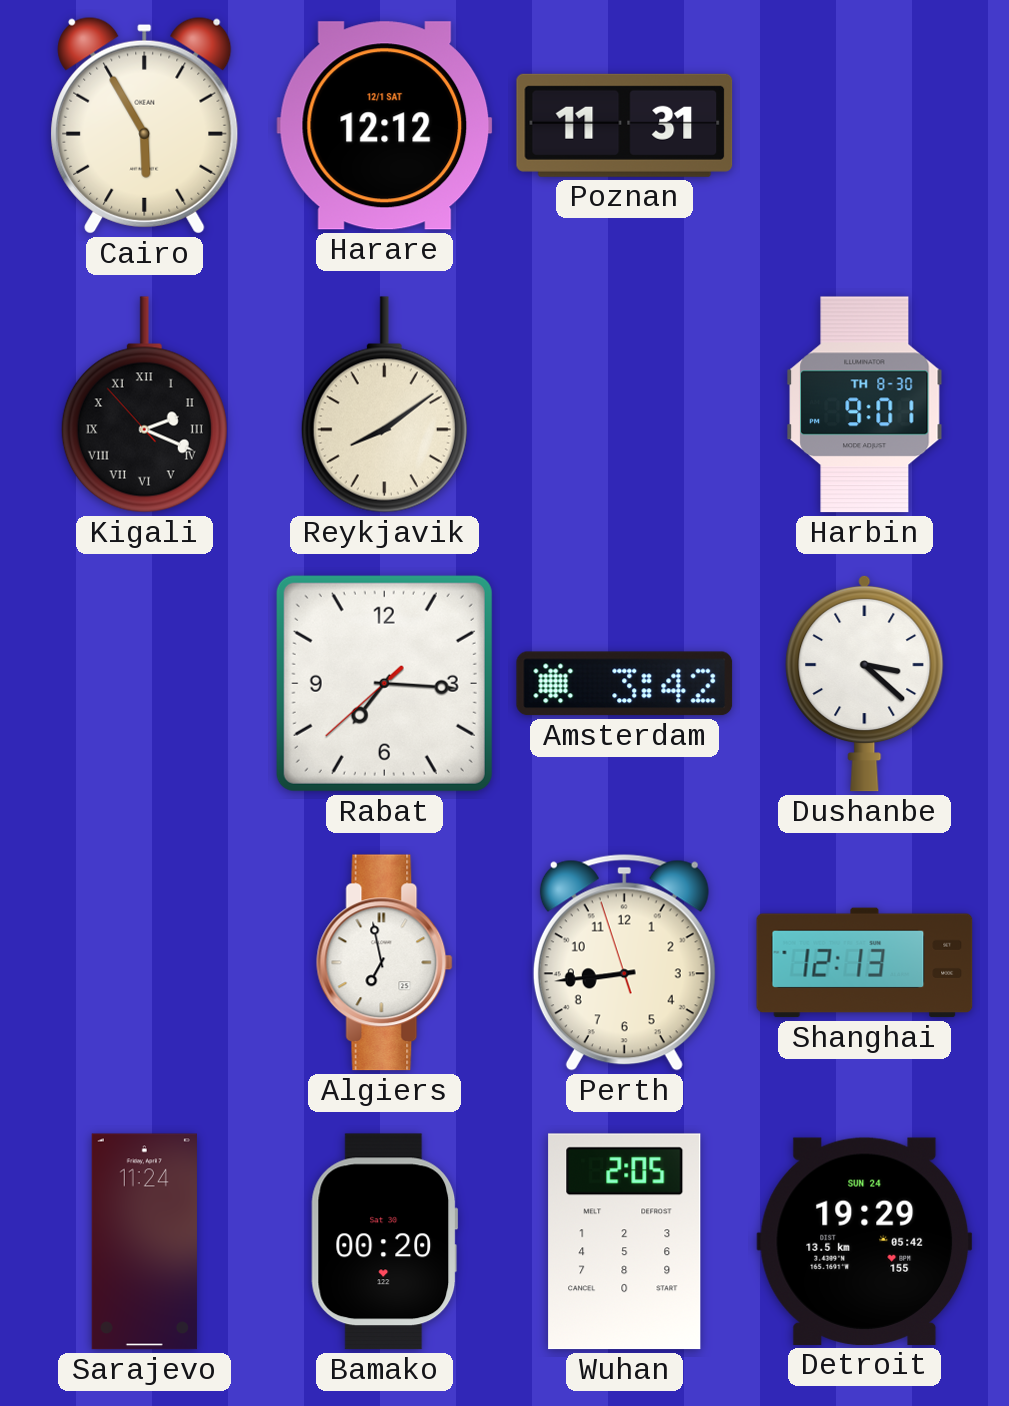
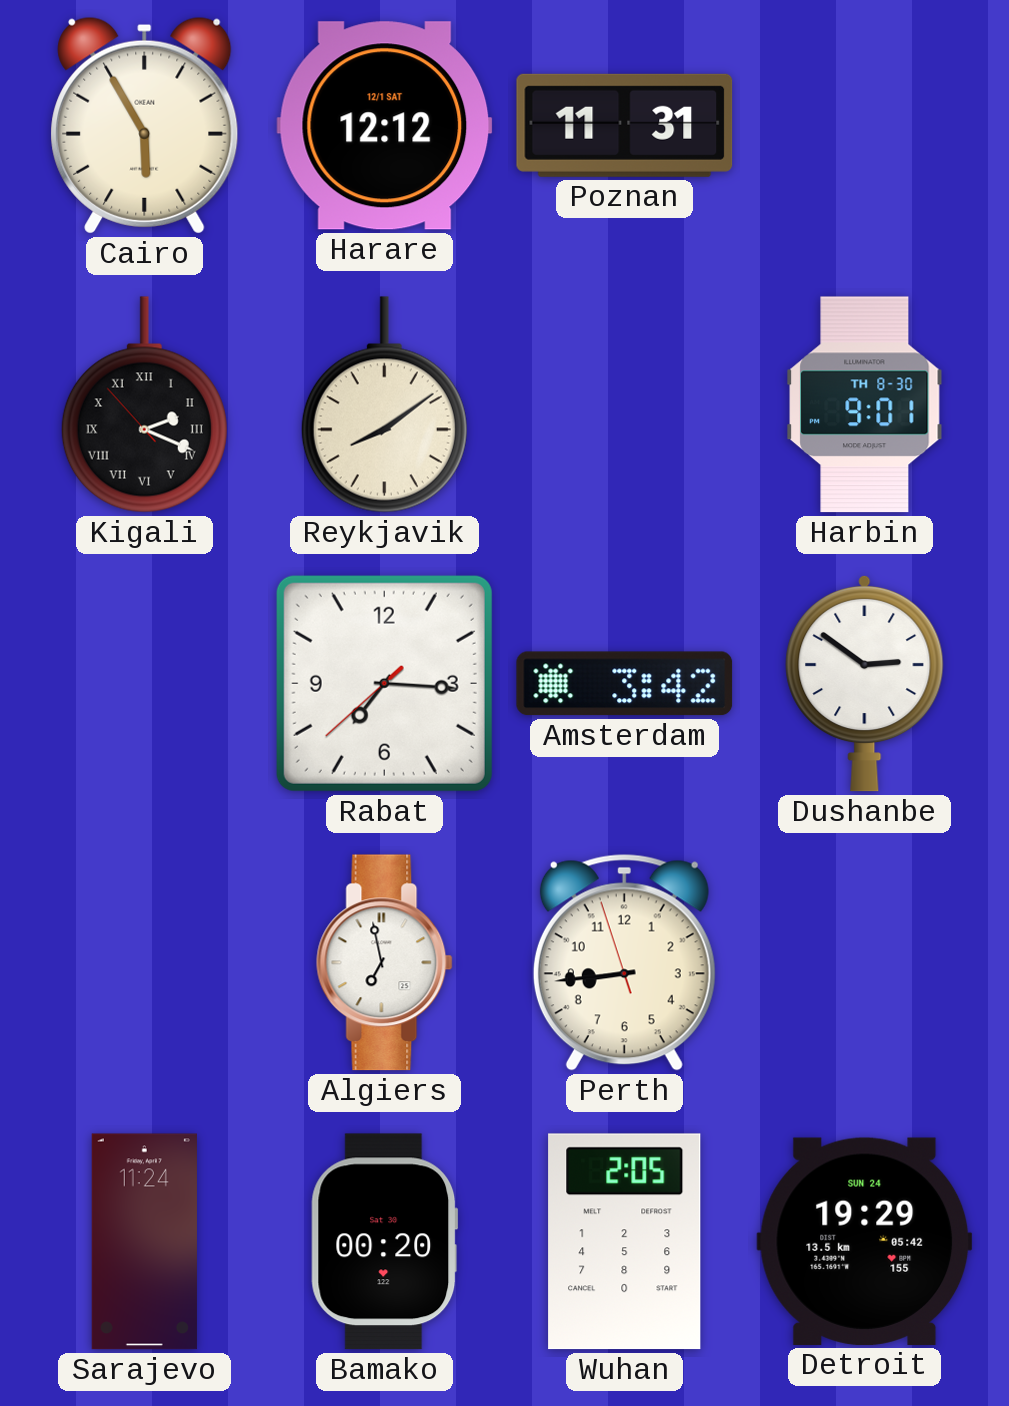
Dushanbe: 3:22 -> 2:51
Shanghai: 12:13 -> none
